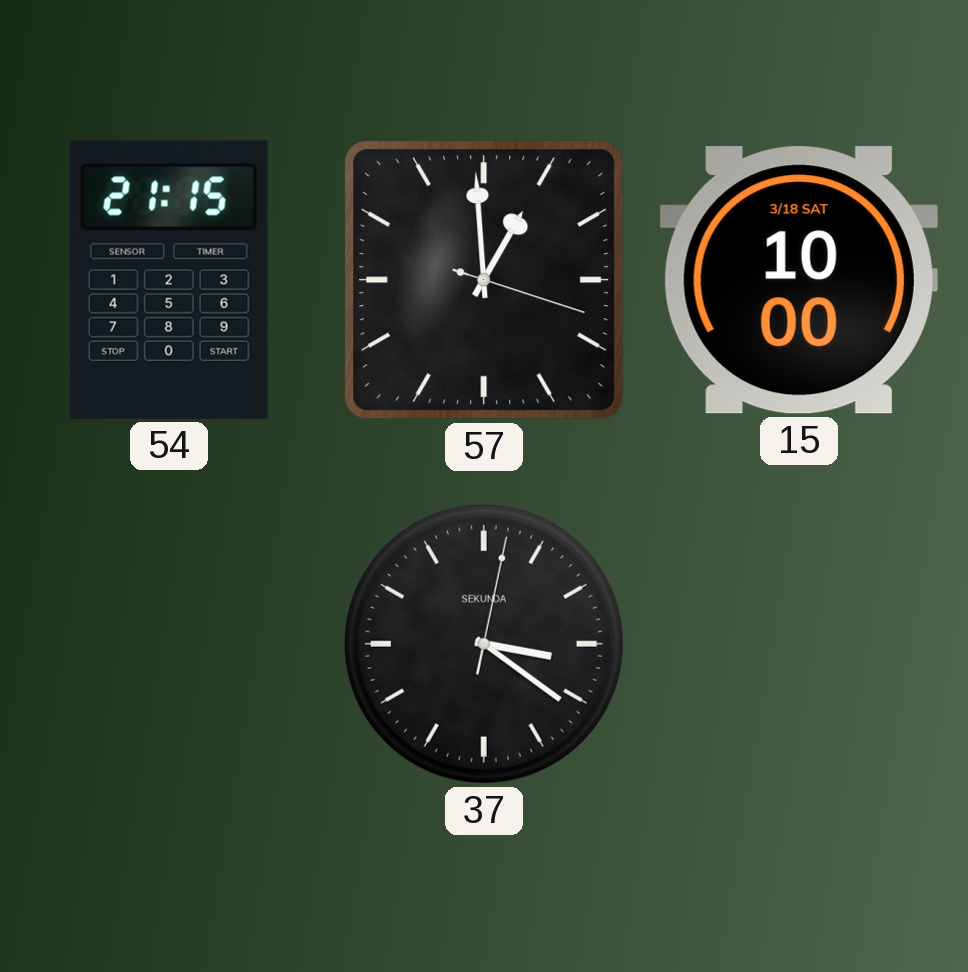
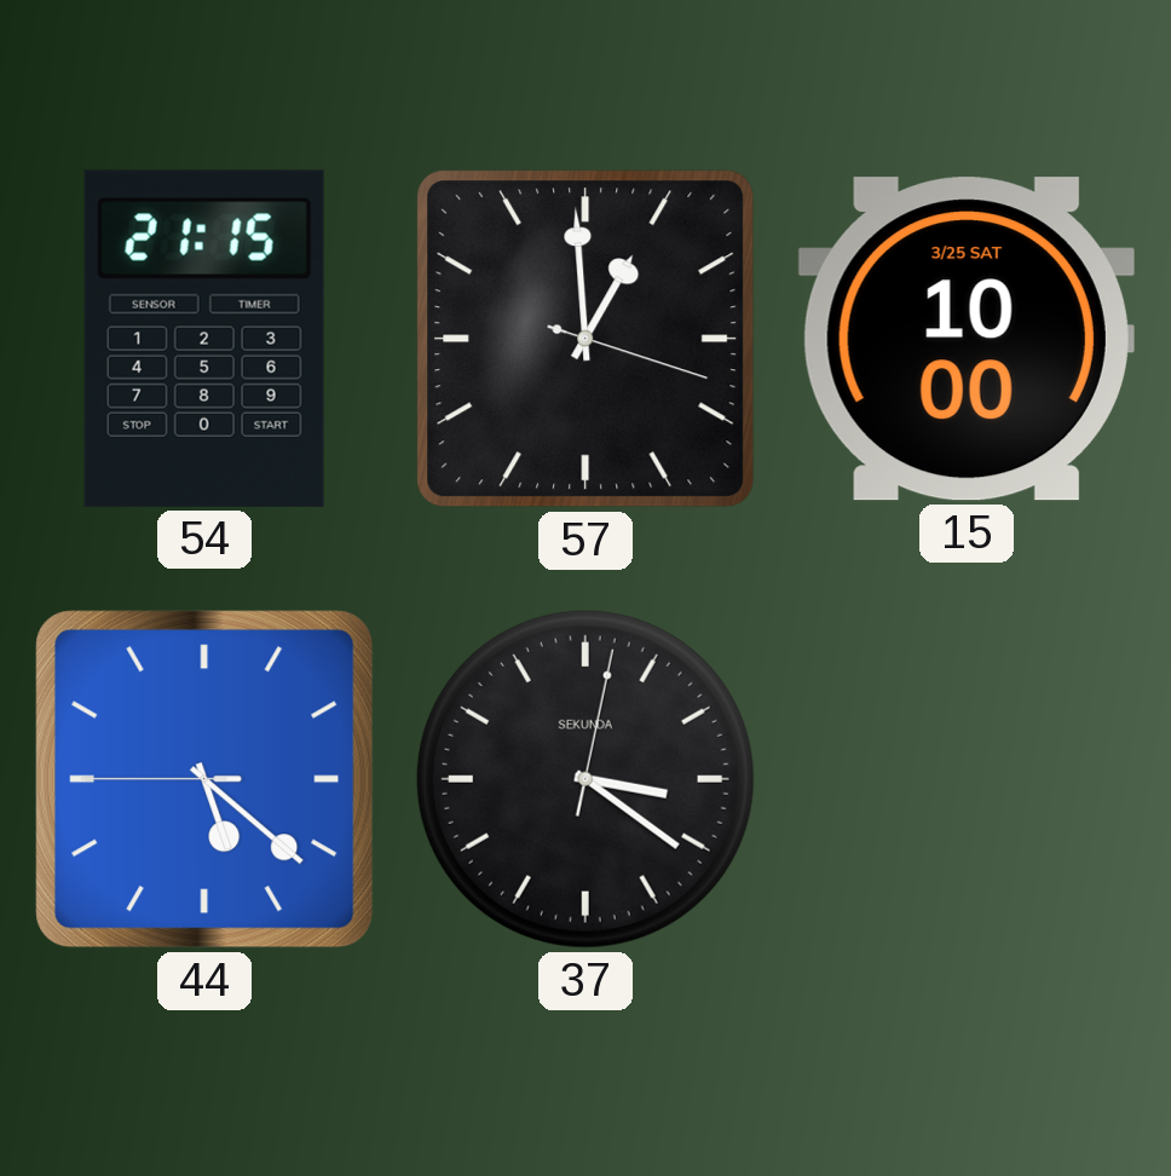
15 date: 3/18 SAT -> 3/25 SAT
44: none -> 5:21
